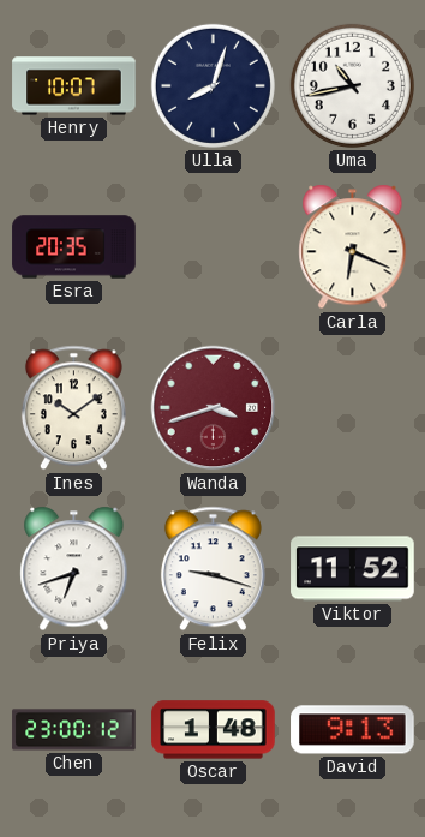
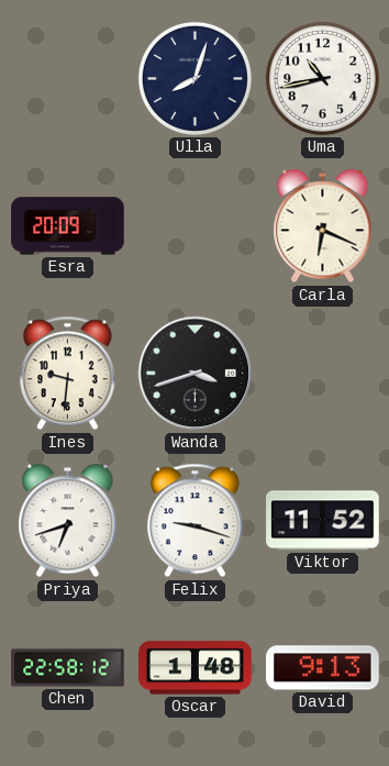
Henry: 10:07 -> none
Esra: 20:35 -> 20:09
Ines: 10:09 -> 9:31
Wanda dial: burgundy -> black
Chen: 23:00 -> 22:58
